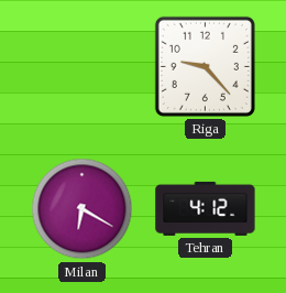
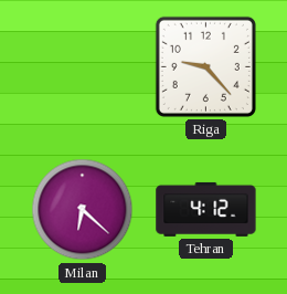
Milan: 6:20 -> 6:22
